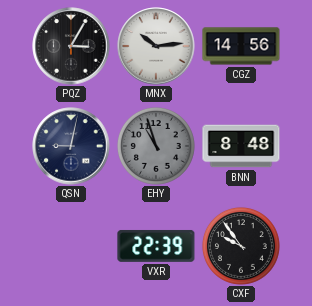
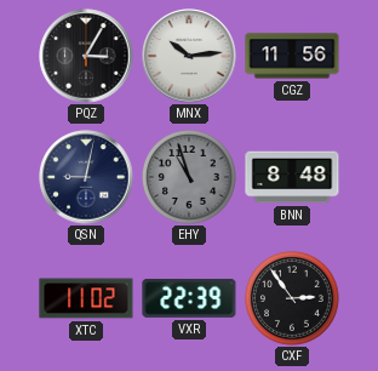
CGZ: 14:56 -> 11:56
XTC: none -> 11:02
CXF: 9:54 -> 2:54
